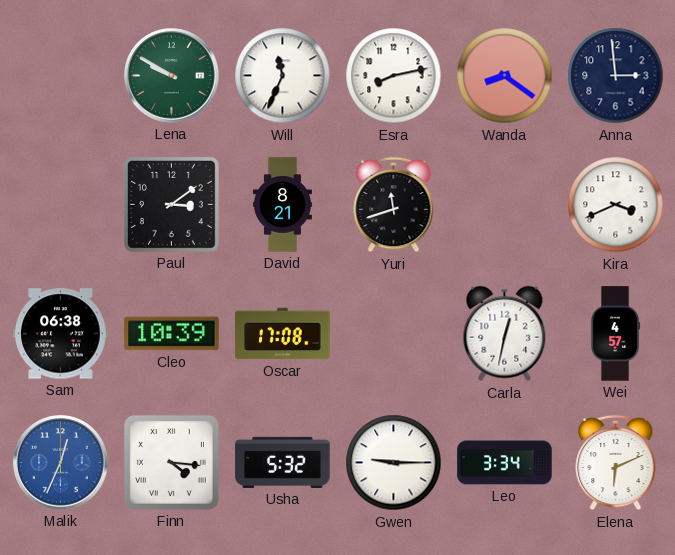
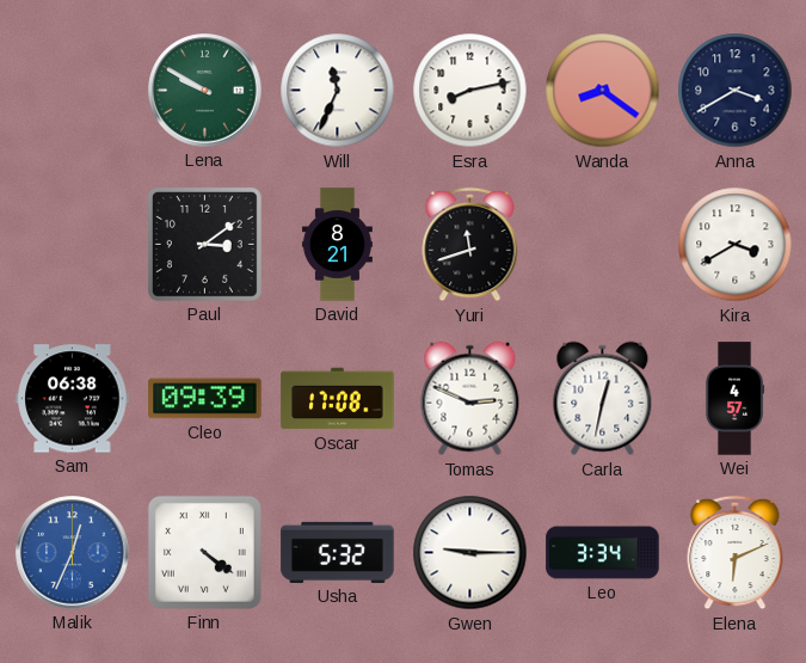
Anna: 2:59 -> 3:40
Kira: 3:41 -> 3:40
Cleo: 10:39 -> 09:39
Tomas: none -> 2:49
Finn: 4:16 -> 4:21
